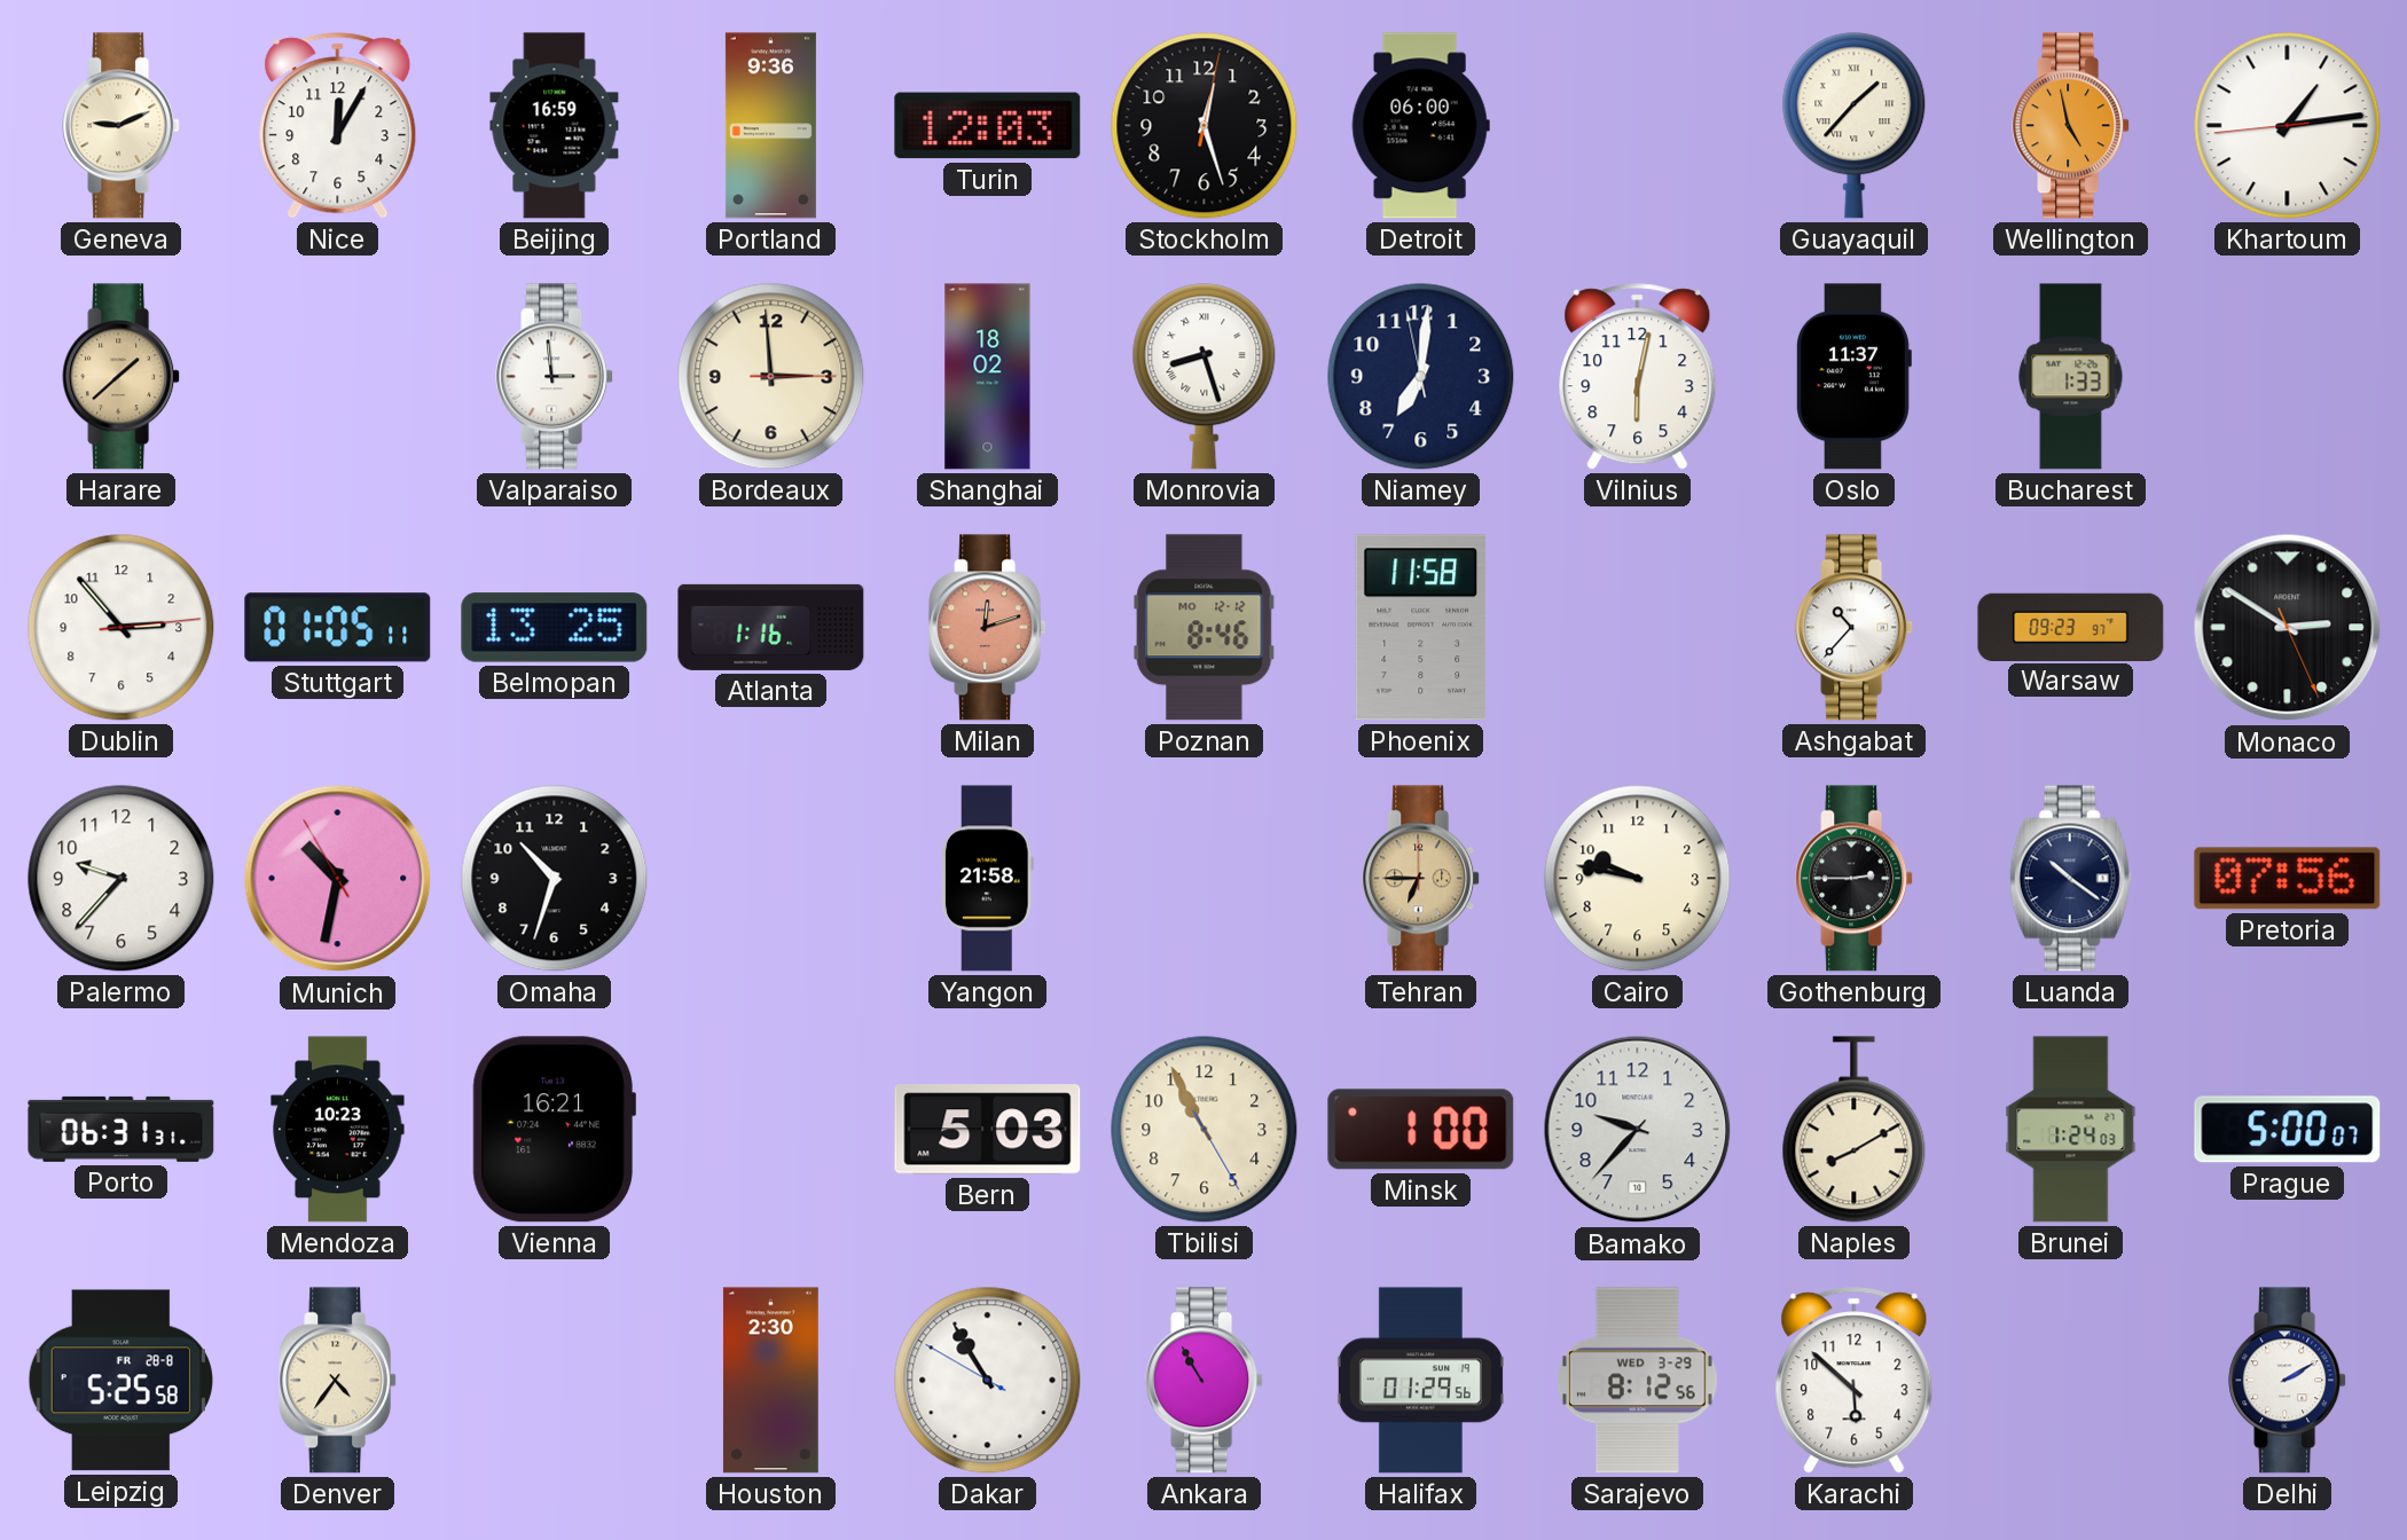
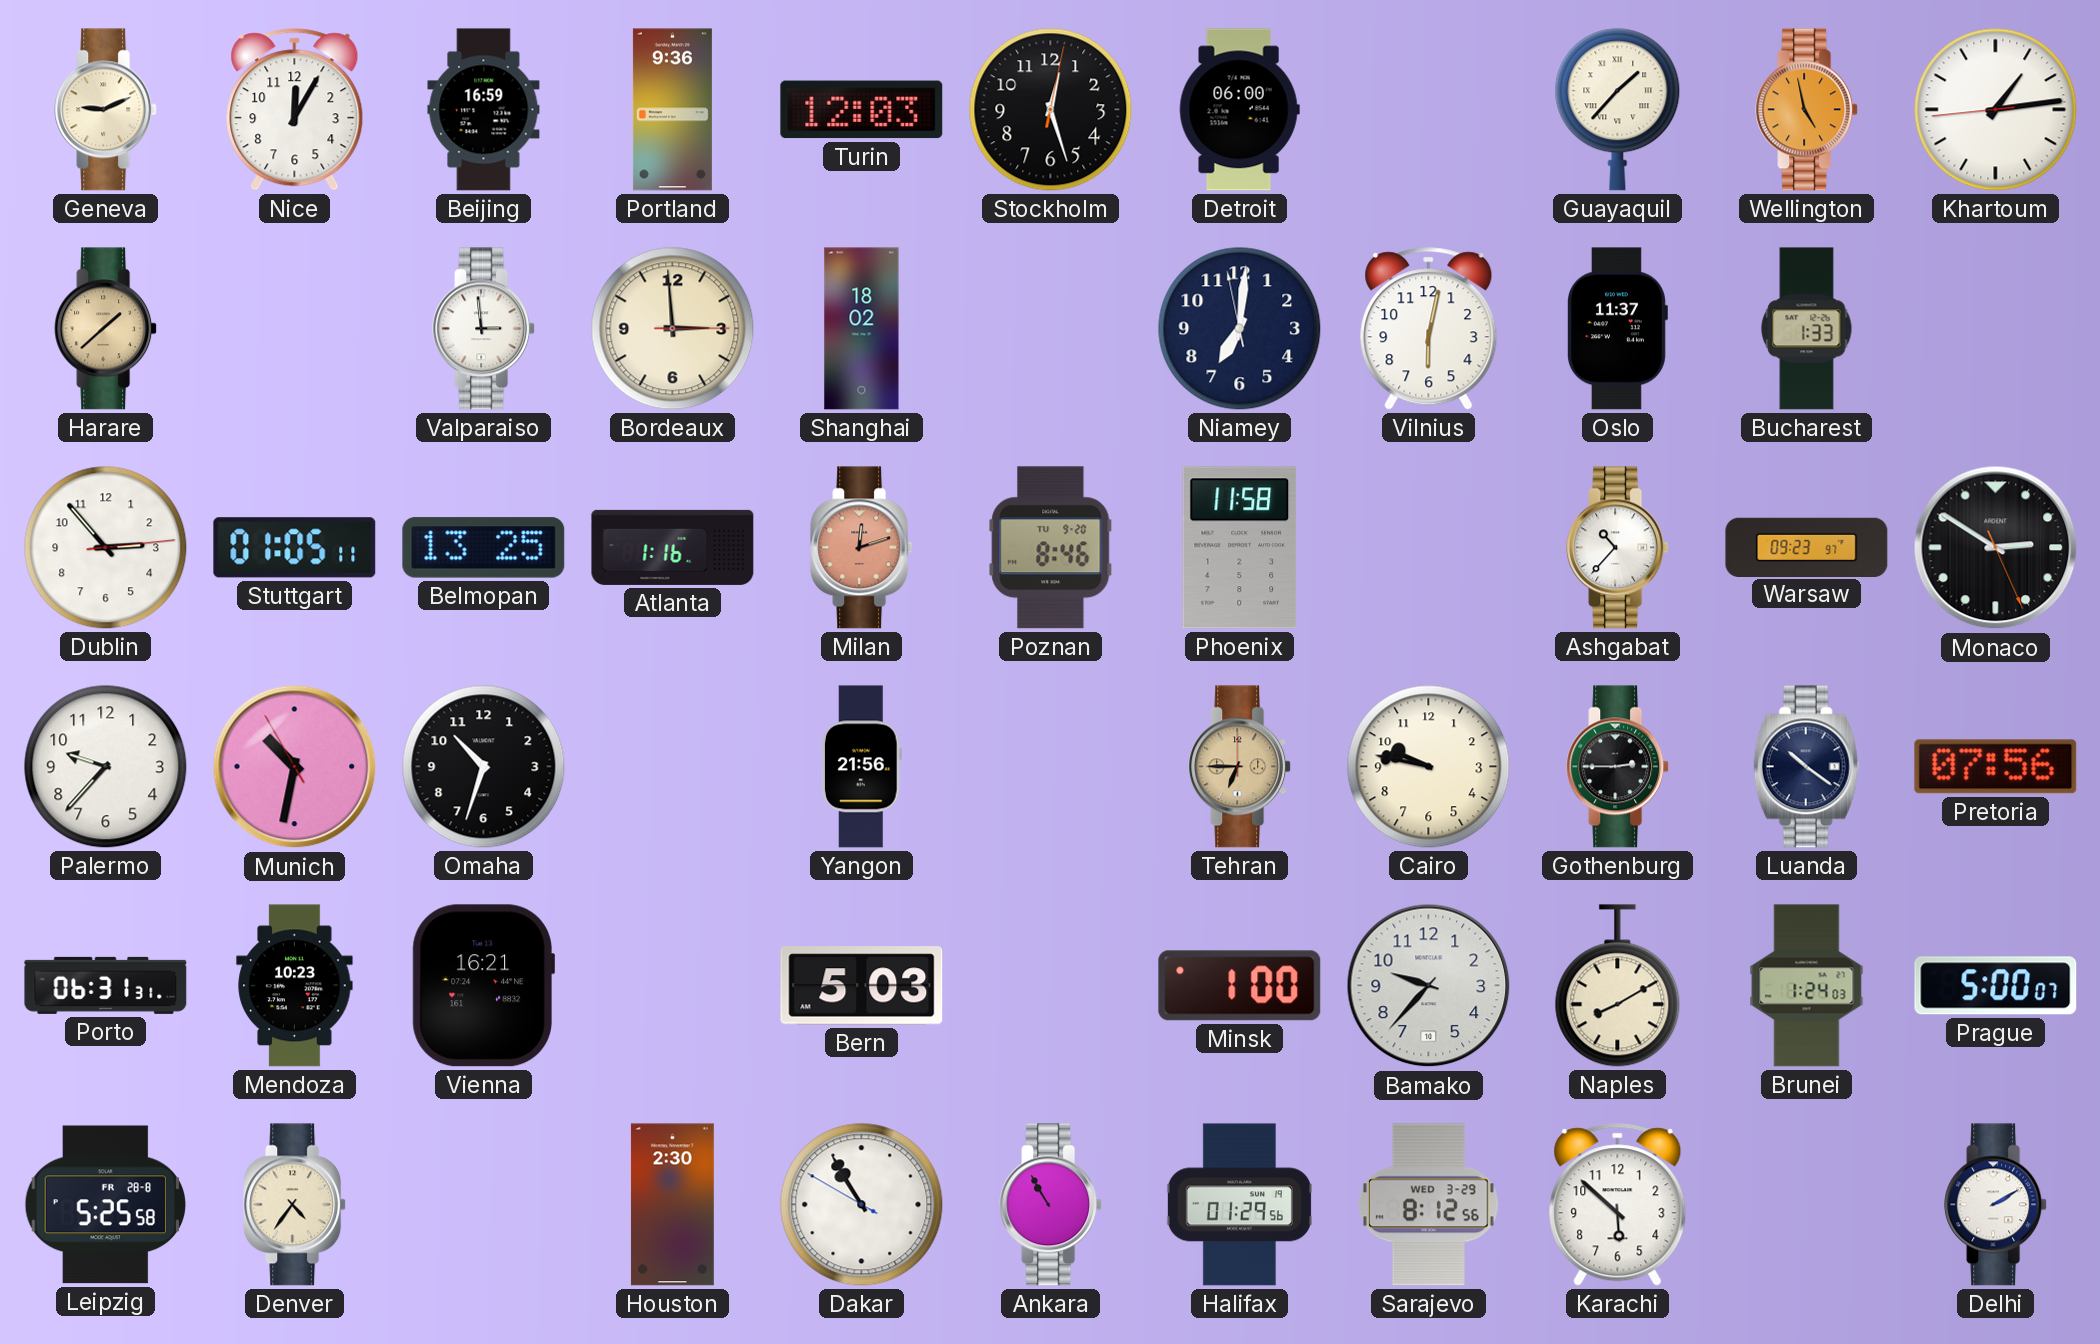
Monrovia: 8:27 -> none
Poznan date: MO 12-12 -> TU 9-20
Yangon: 21:58 -> 21:56
Tbilisi: 10:55 -> none
